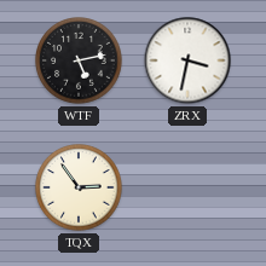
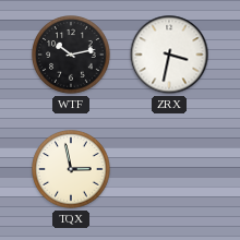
WTF: 5:13 -> 10:13
TQX: 2:54 -> 2:58
